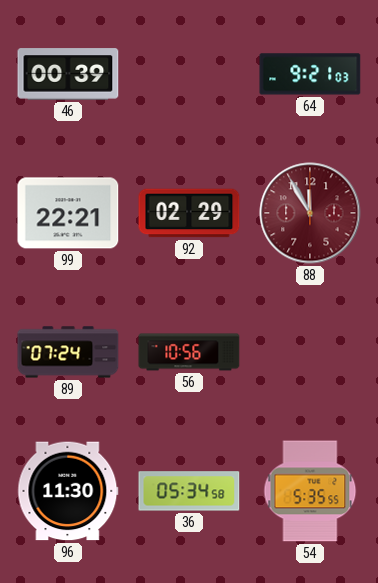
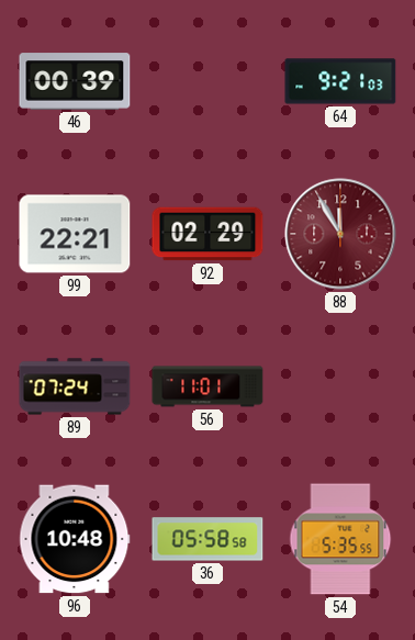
56: 10:56 -> 11:01
96: 11:30 -> 10:48
36: 05:34 -> 05:58
